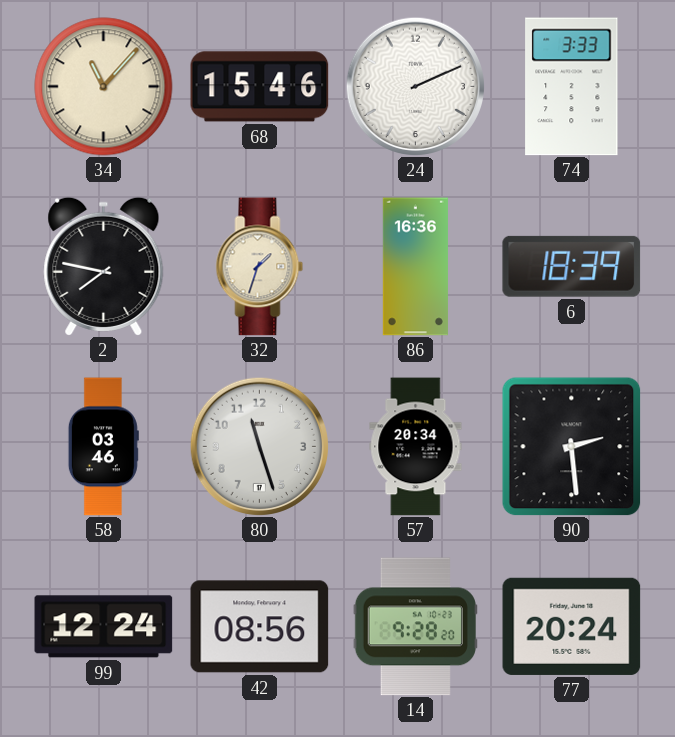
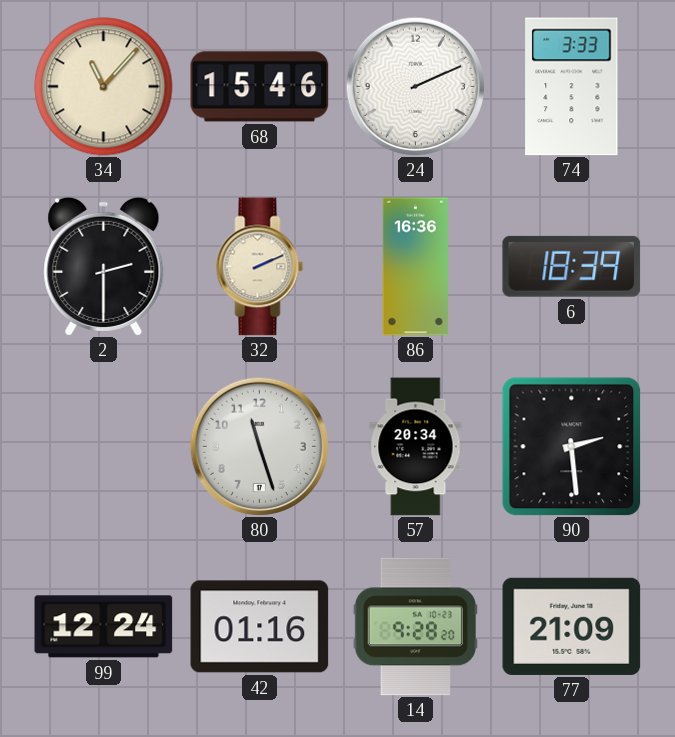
2: 7:47 -> 2:30
32: 1:33 -> 2:11
58: 03:46 -> none
42: 08:56 -> 01:16
77: 20:24 -> 21:09
